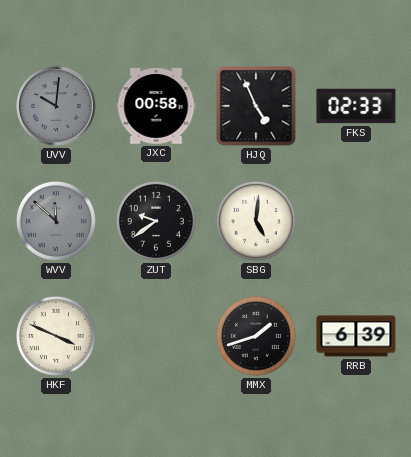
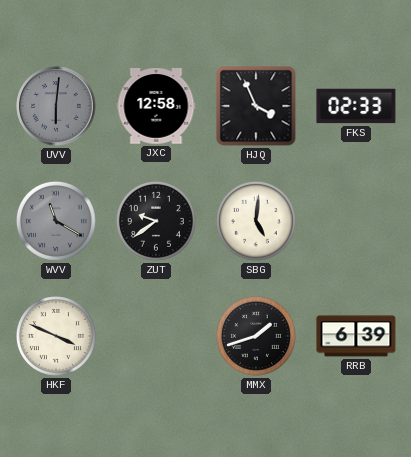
UVV: 10:01 -> 6:01
JXC: 00:58 -> 12:58
HJQ: 4:56 -> 3:56
WVV: 11:52 -> 11:20
